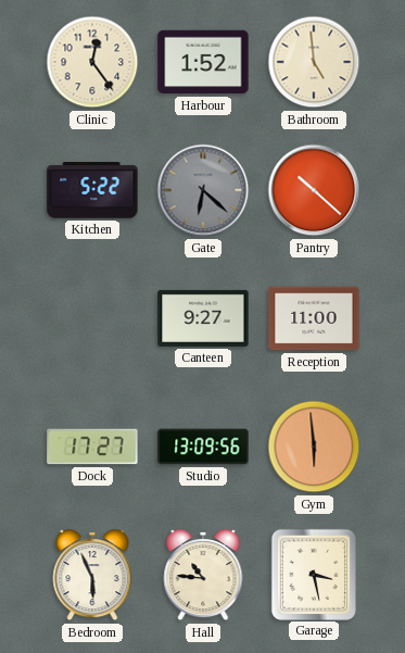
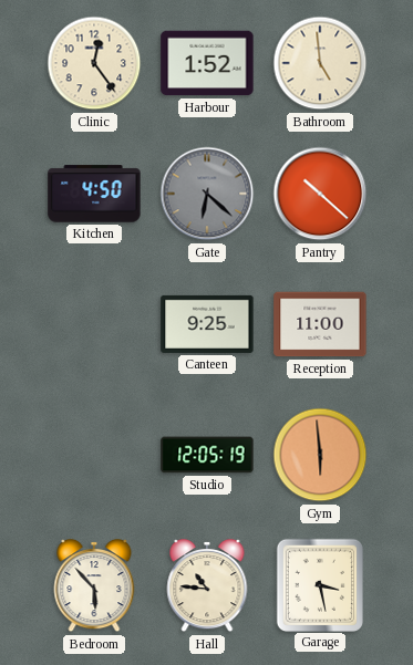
Kitchen: 5:22 -> 4:50
Canteen: 9:27 -> 9:25
Dock: 17:27 -> none
Studio: 13:09 -> 12:05
Bedroom: 5:56 -> 5:53
